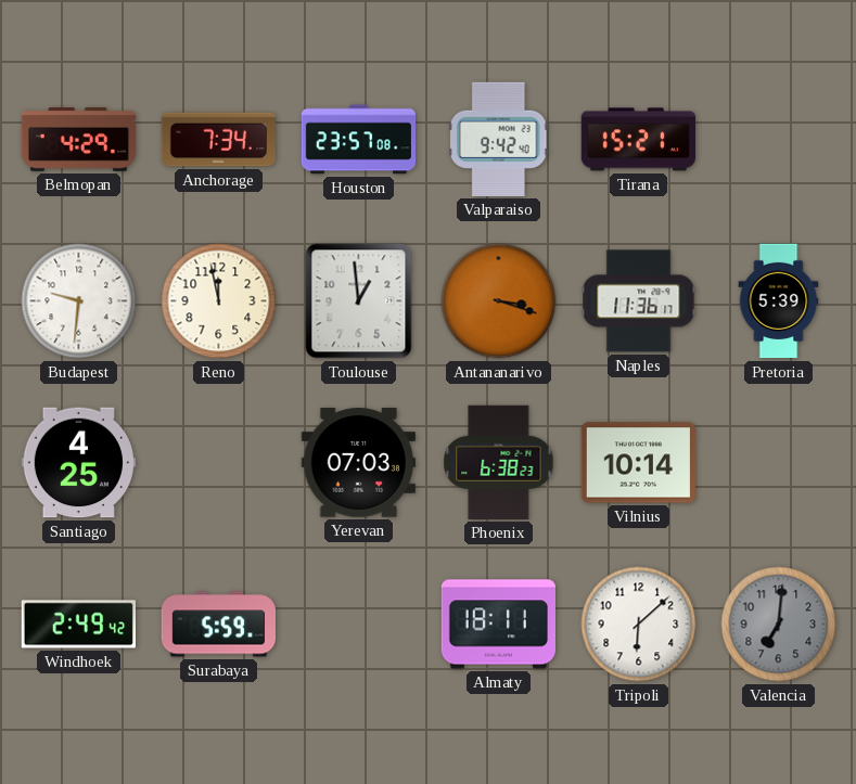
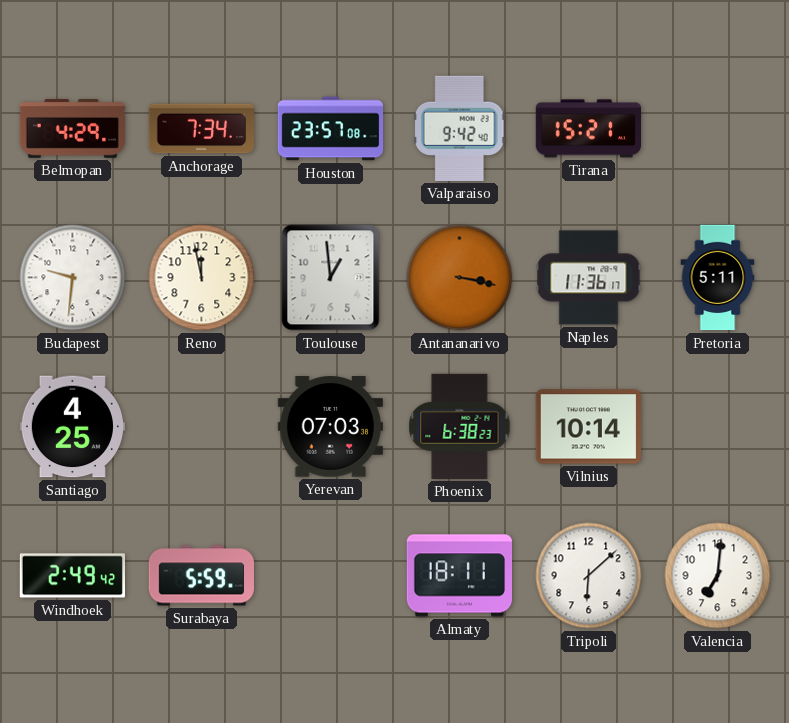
Antananarivo: 3:18 -> 3:17
Pretoria: 5:39 -> 5:11
Valencia dial: grey -> white
